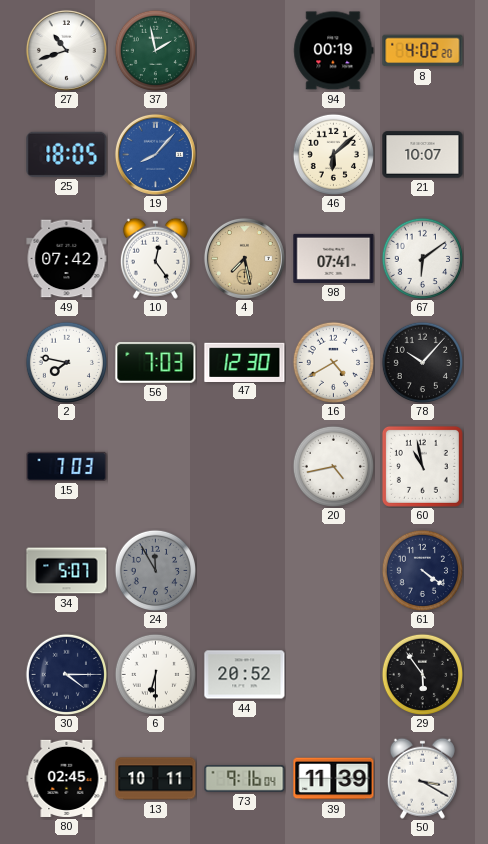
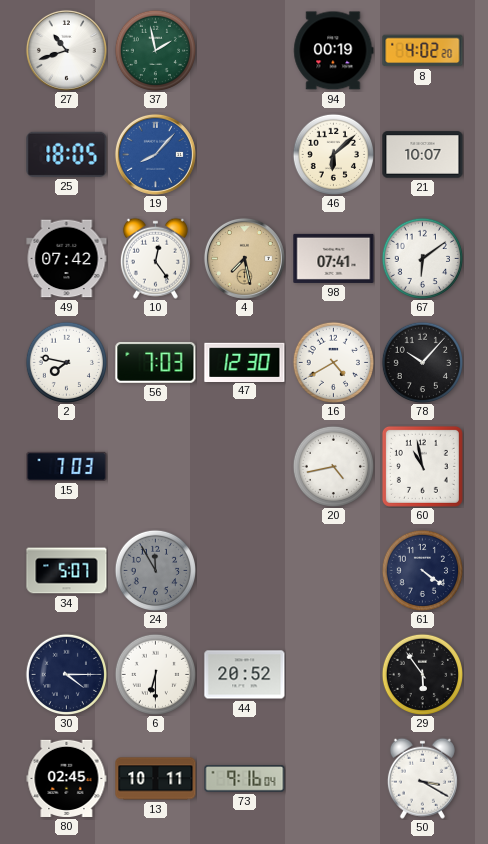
39: 11:39 -> none
